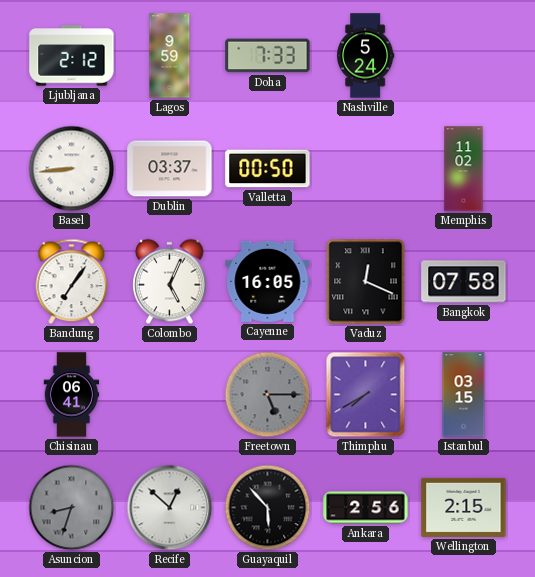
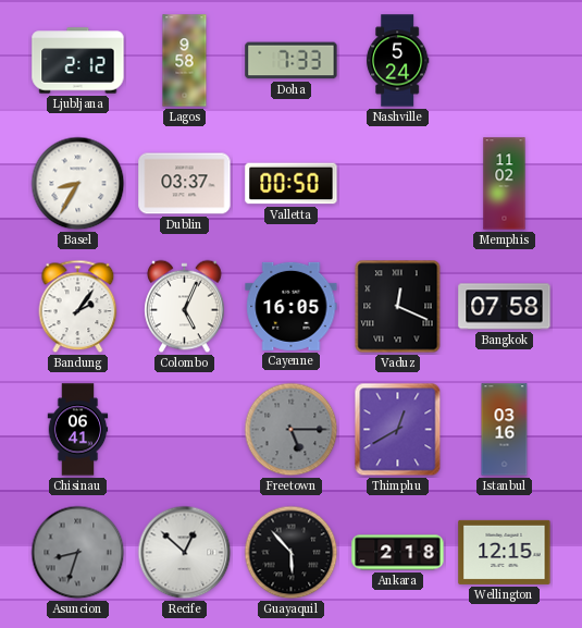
Lagos: 9:59 -> 9:58
Basel: 8:44 -> 8:35
Bandung: 7:06 -> 2:06
Thimphu: 7:40 -> 12:40
Istanbul: 03:15 -> 03:16
Ankara: 2:56 -> 2:18
Wellington: 2:15 -> 12:15
